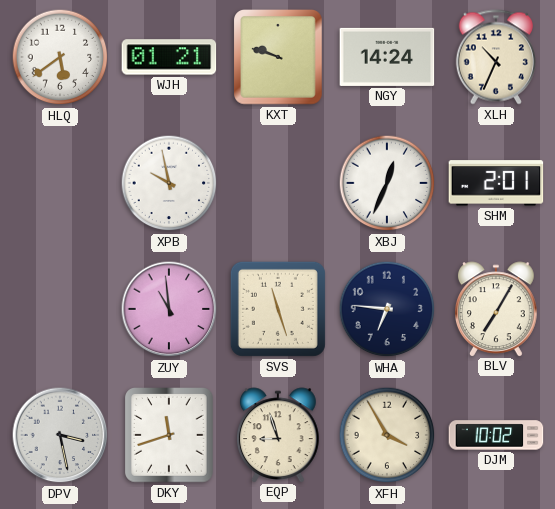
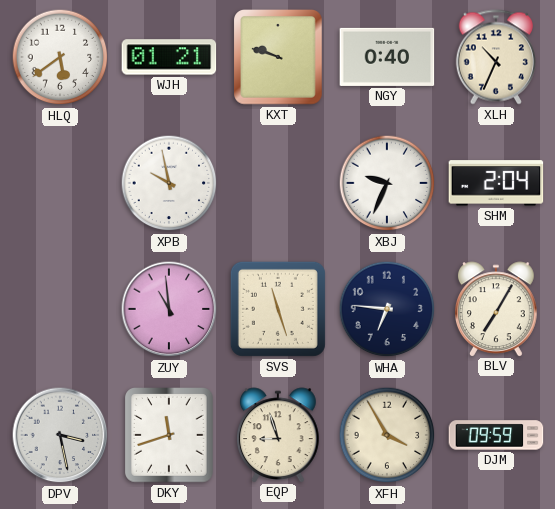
NGY: 14:24 -> 0:40
XBJ: 12:34 -> 9:34
SHM: 2:01 -> 2:04
DJM: 10:02 -> 09:59
